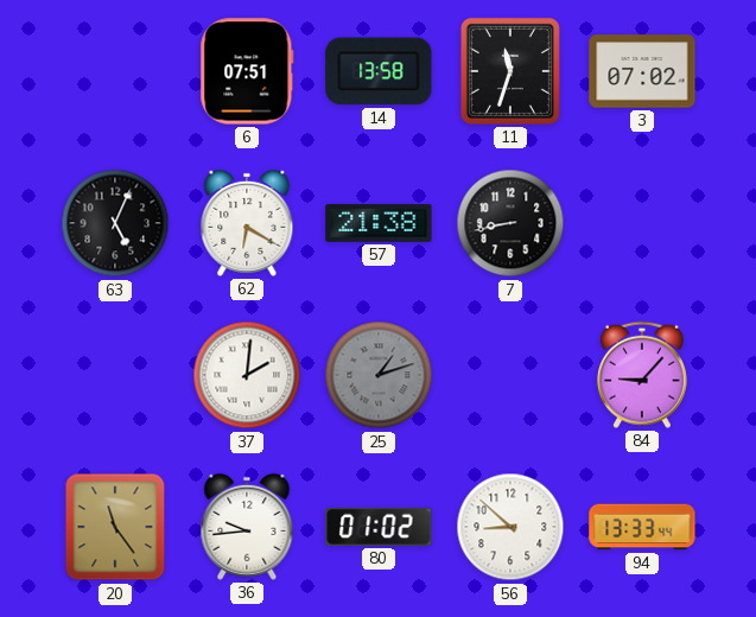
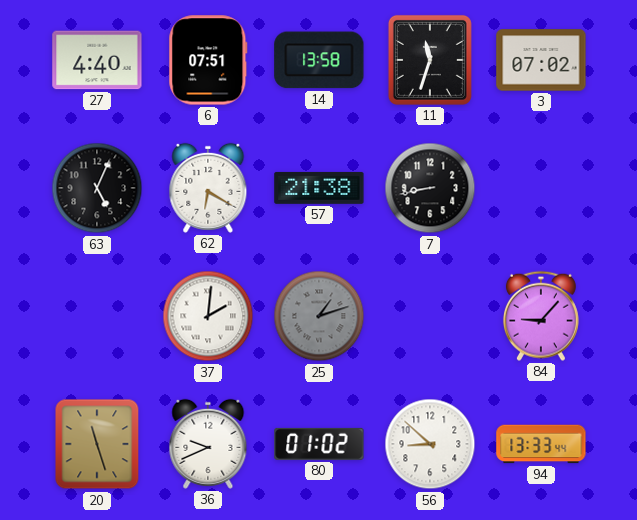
27: none -> 4:40
20: 11:24 -> 11:27
36: 9:44 -> 9:41
